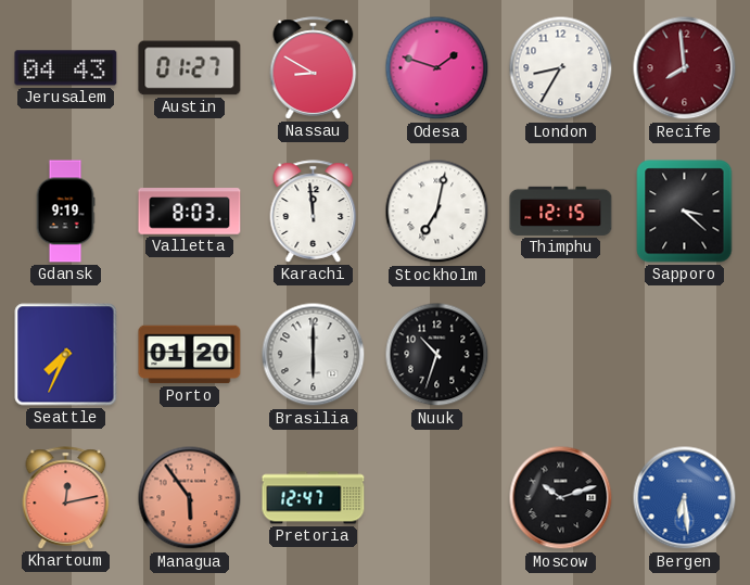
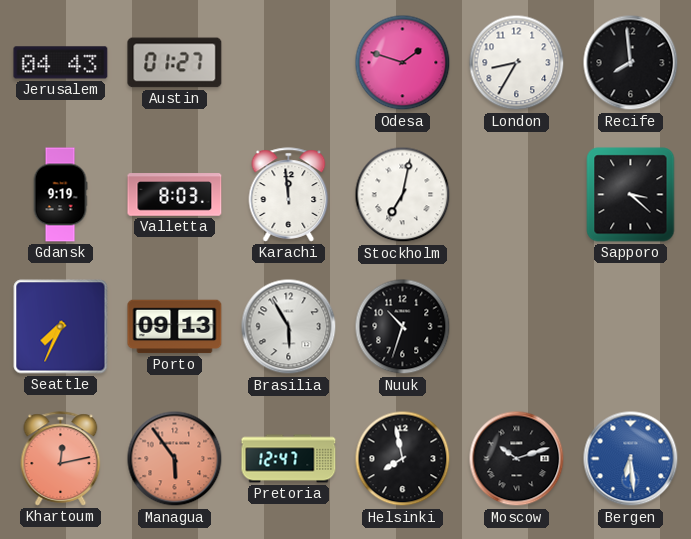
Nassau: 8:50 -> none
Recife dial: burgundy -> black
Thimphu: 12:15 -> none
Porto: 01:20 -> 09:13
Brasilia: 6:00 -> 5:55
Helsinki: none -> 7:58
